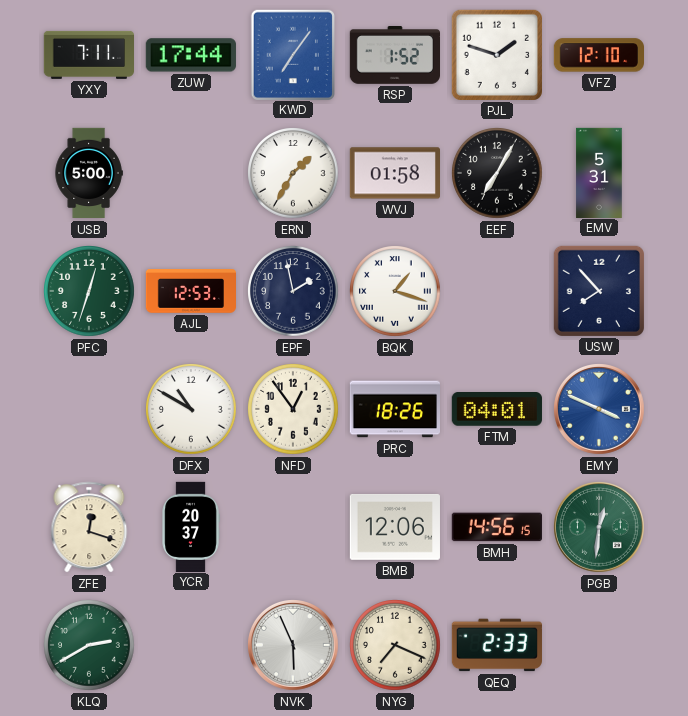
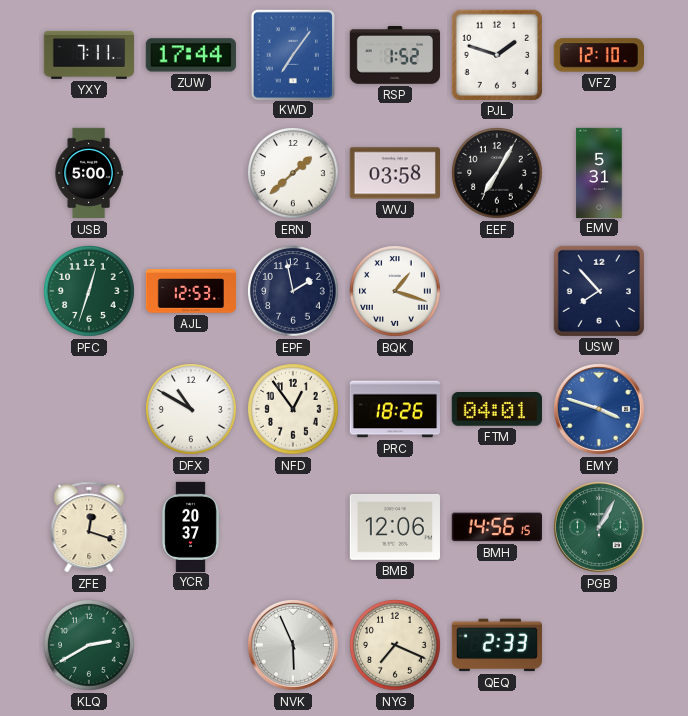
ERN: 1:35 -> 1:38
WVJ: 01:58 -> 03:58
EMY: 3:49 -> 3:48
PGB: 12:31 -> 1:05
